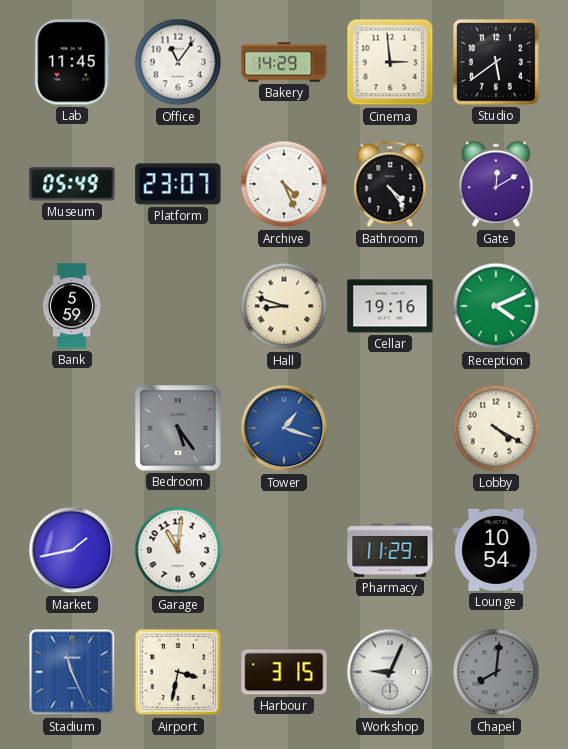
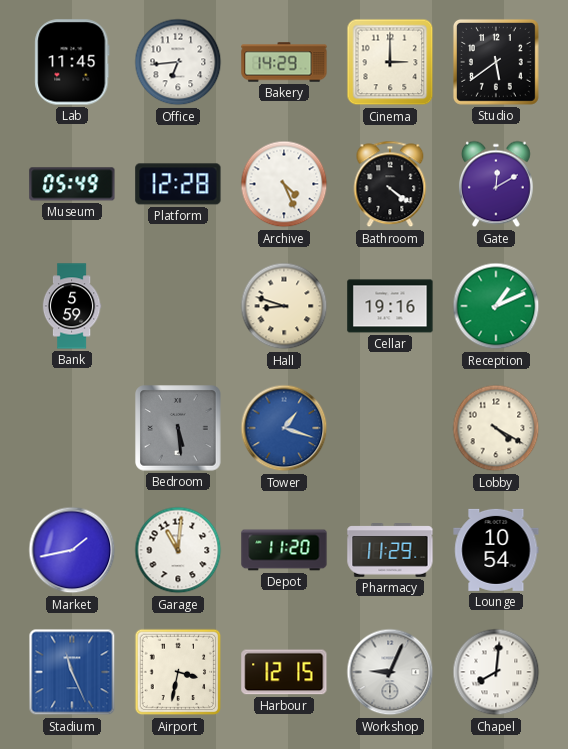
Office: 11:06 -> 6:44
Cinema: 2:59 -> 3:00
Platform: 23:07 -> 12:28
Bathroom: 4:24 -> 4:21
Reception: 4:11 -> 1:11
Bedroom: 5:24 -> 5:29
Depot: none -> 11:20
Harbour: 3:15 -> 12:15
Chapel dial: grey -> white
